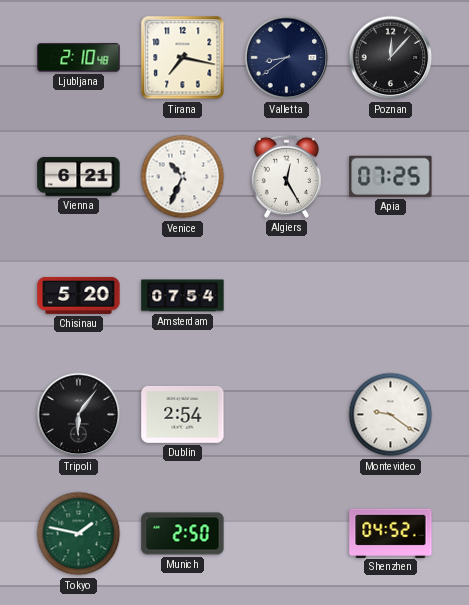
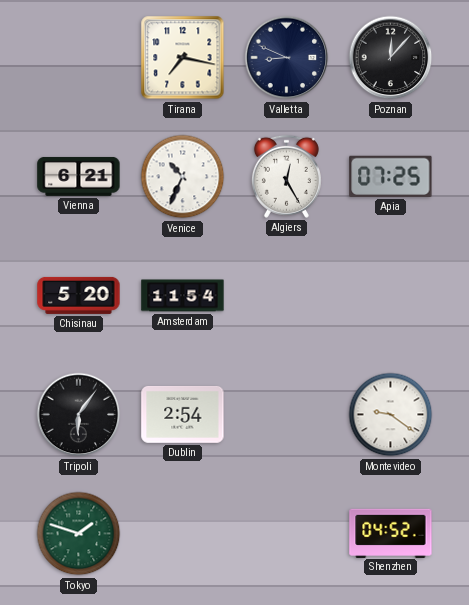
Ljubljana: 2:10 -> none
Valletta: 8:39 -> 8:49
Amsterdam: 07:54 -> 11:54
Tokyo: 1:47 -> 1:48
Munich: 2:50 -> none
